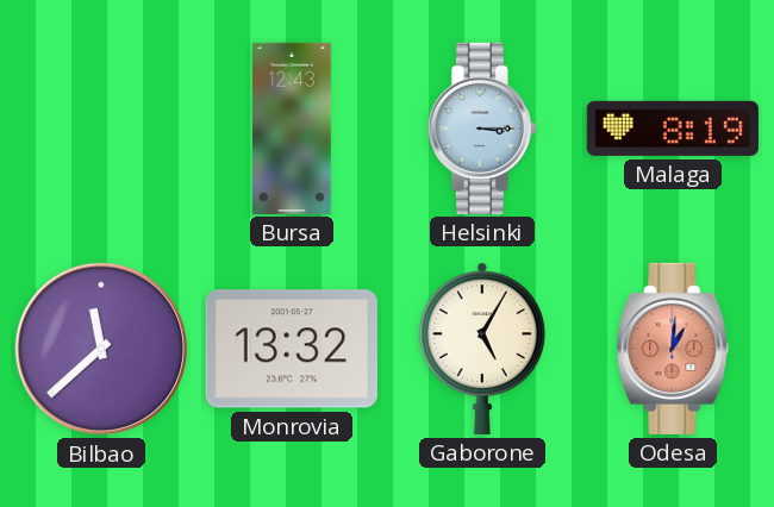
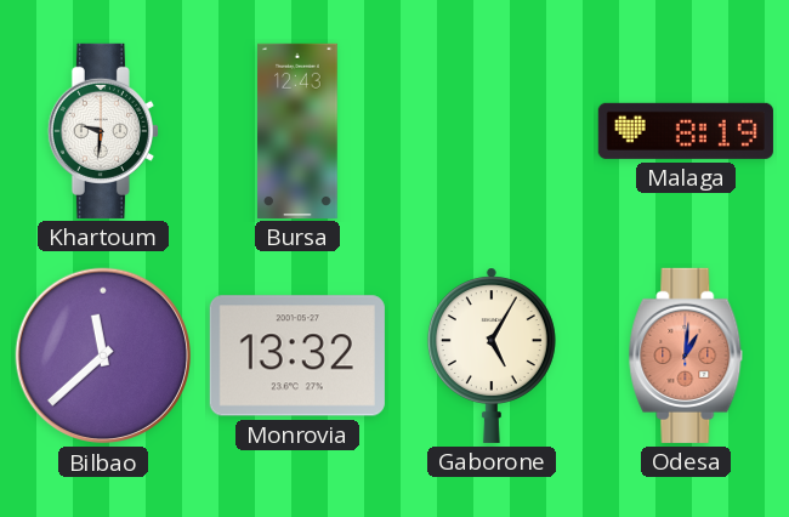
Khartoum: none -> 9:31
Helsinki: 3:15 -> none
